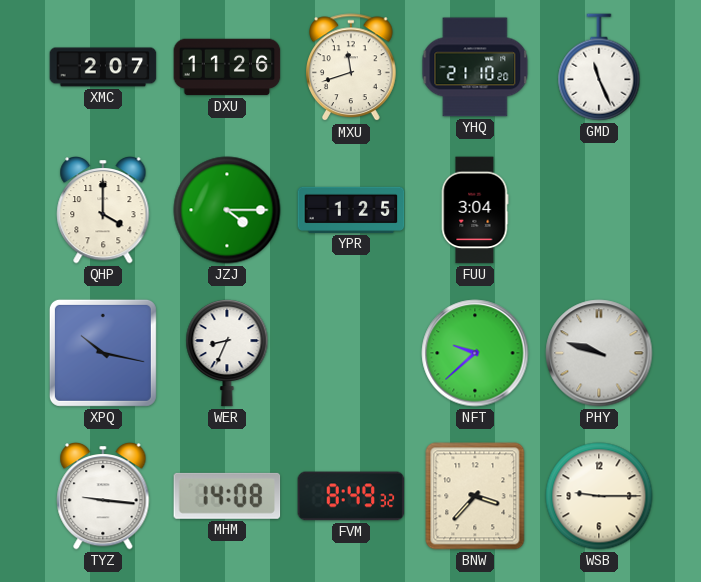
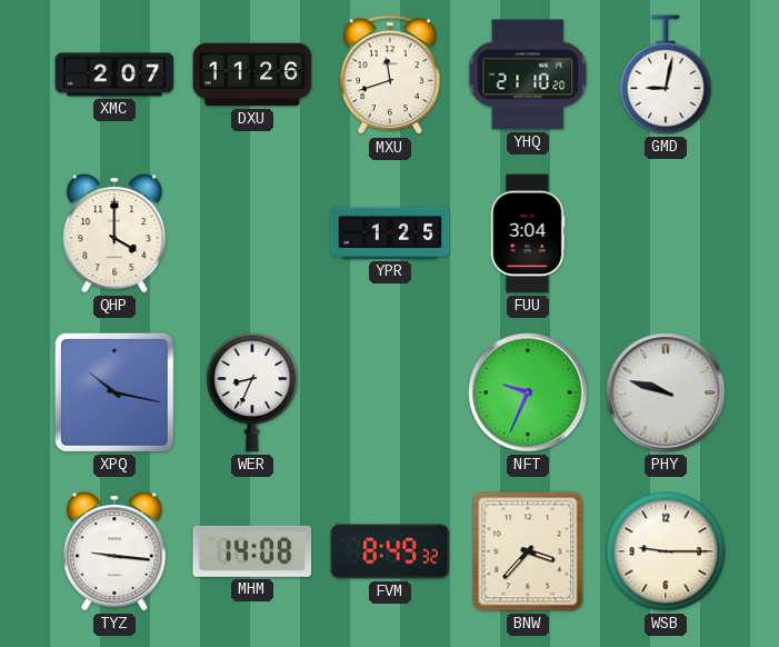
GMD: 11:26 -> 9:02
JZJ: 4:15 -> none
NFT: 9:38 -> 9:34
